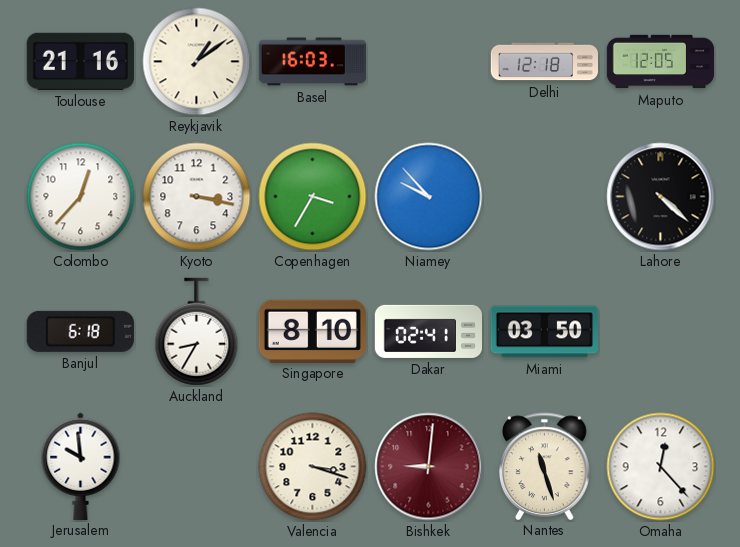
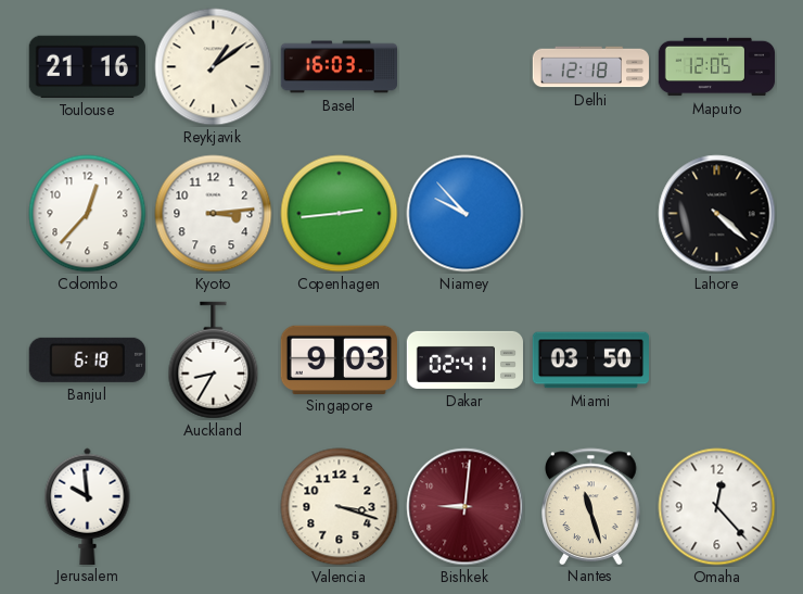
Kyoto: 3:17 -> 3:14
Copenhagen: 3:35 -> 2:44
Singapore: 8:10 -> 9:03
